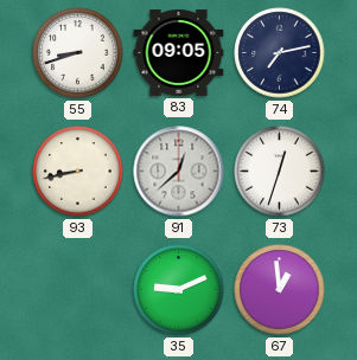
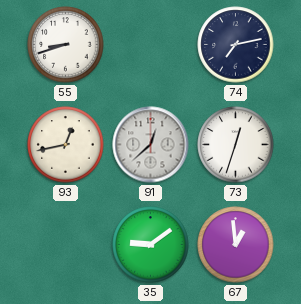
83: 09:05 -> none
93: 8:43 -> 12:43
35: 9:11 -> 9:09
